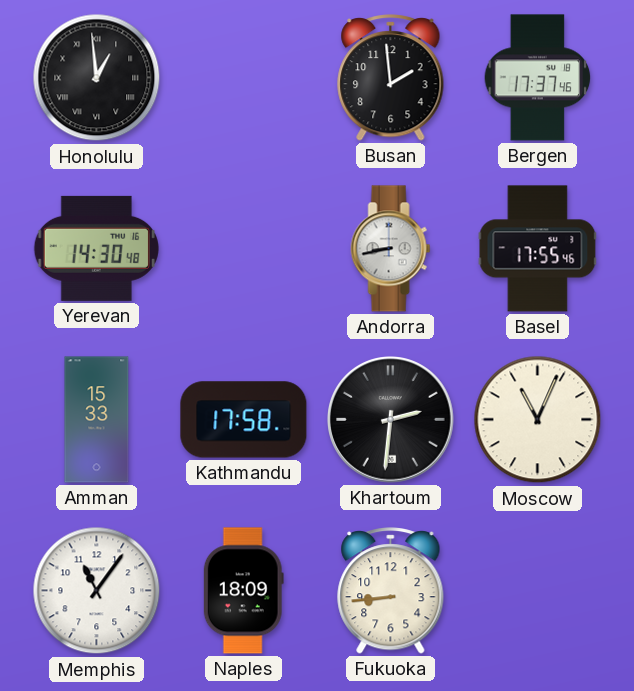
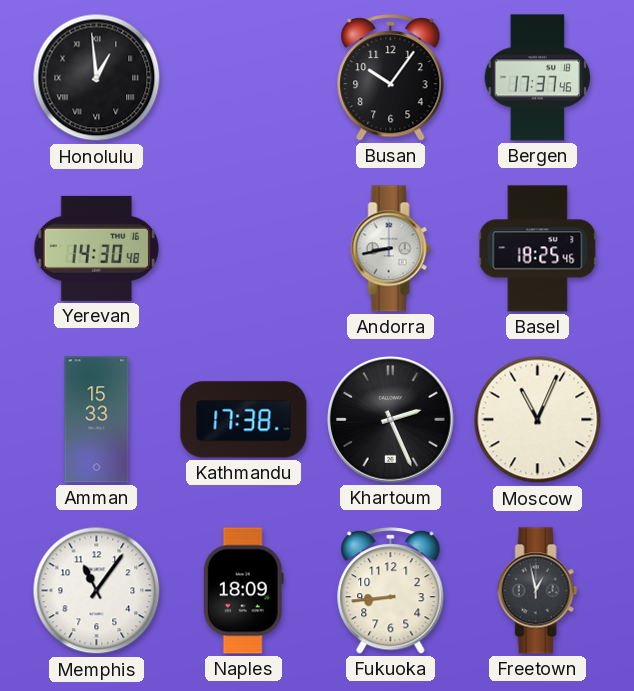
Busan: 1:59 -> 10:06
Basel: 17:55 -> 18:25
Kathmandu: 17:58 -> 17:38
Khartoum: 2:31 -> 2:26
Freetown: none -> 12:58
